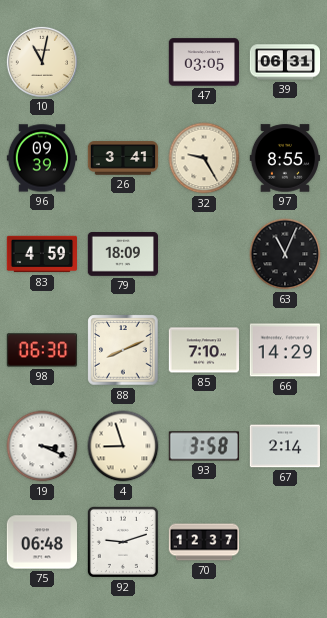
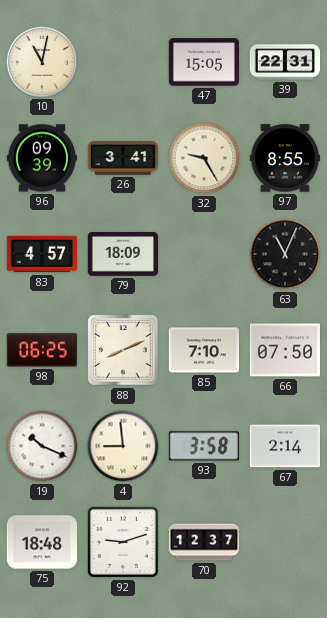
47: 03:05 -> 15:05
39: 06:31 -> 22:31
83: 4:59 -> 4:57
98: 06:30 -> 06:25
66: 14:29 -> 07:50
19: 3:19 -> 10:19
4: 8:57 -> 8:59
75: 06:48 -> 18:48
